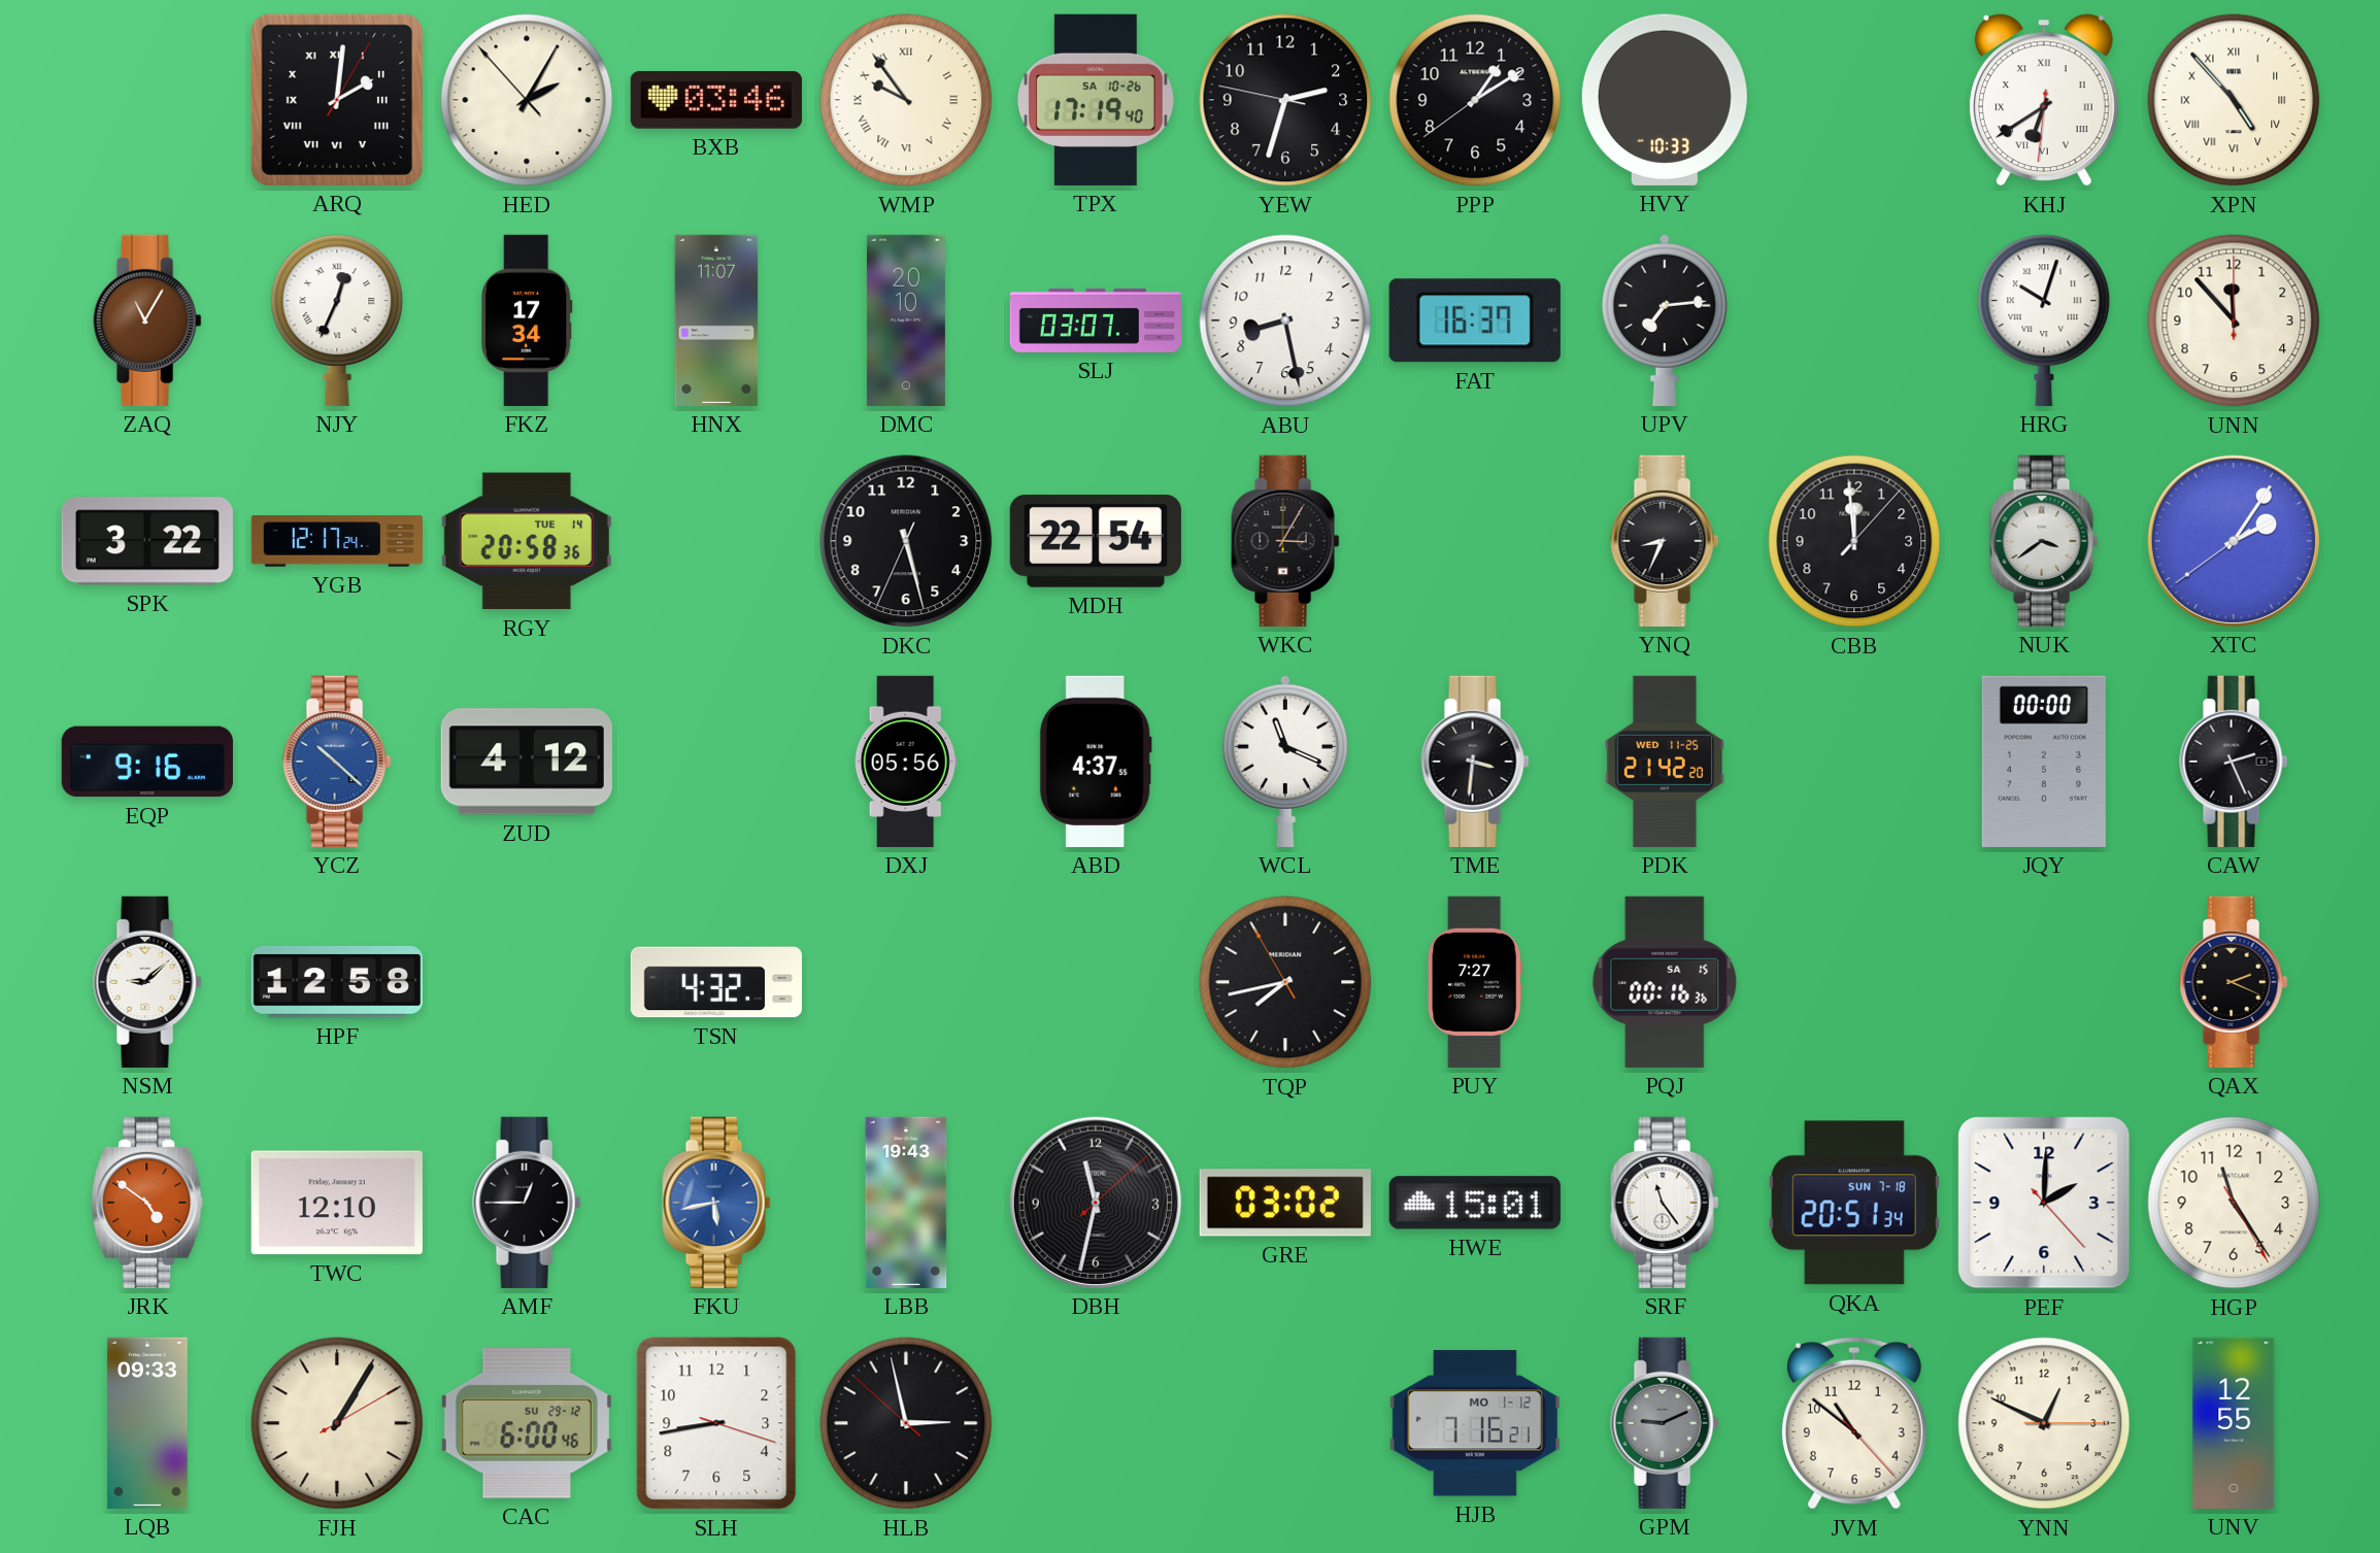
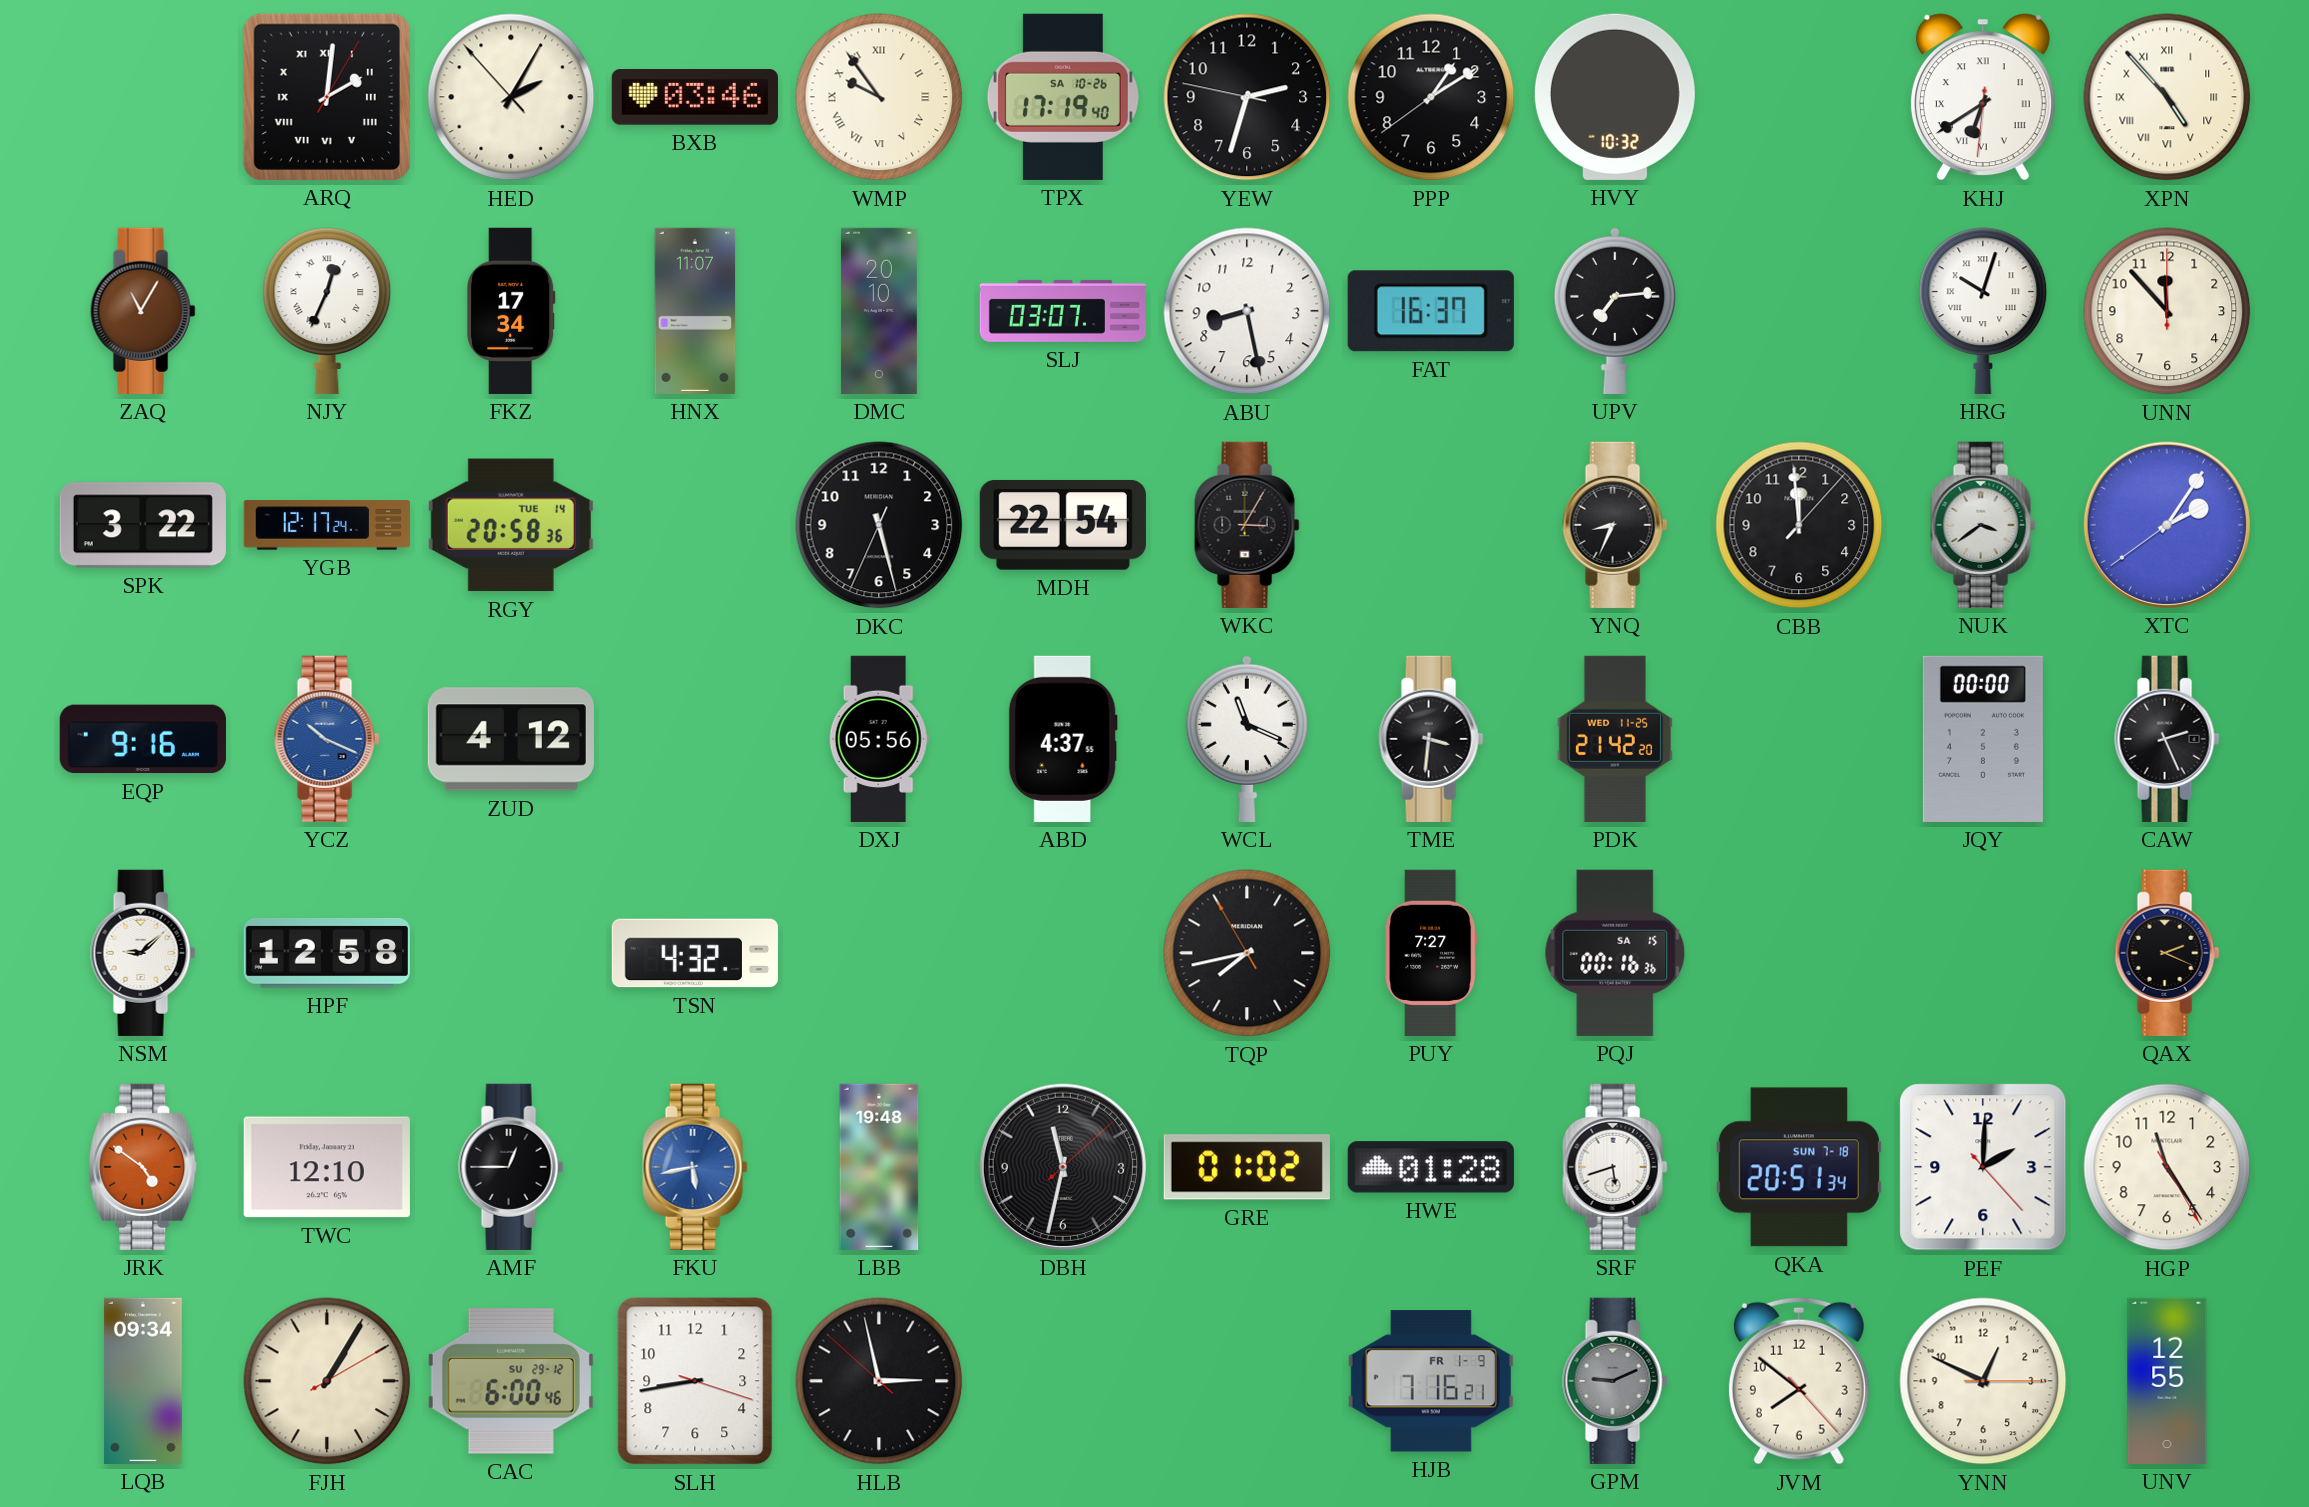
HVY: 10:33 -> 10:32
YCZ: 10:22 -> 10:19
LBB: 19:43 -> 19:48
GRE: 03:02 -> 01:02
HWE: 15:01 -> 01:28
SRF: 11:24 -> 5:42
LQB: 09:33 -> 09:34
HJB date: MO 1-12 -> FR 1-9
JVM: 10:51 -> 7:51
